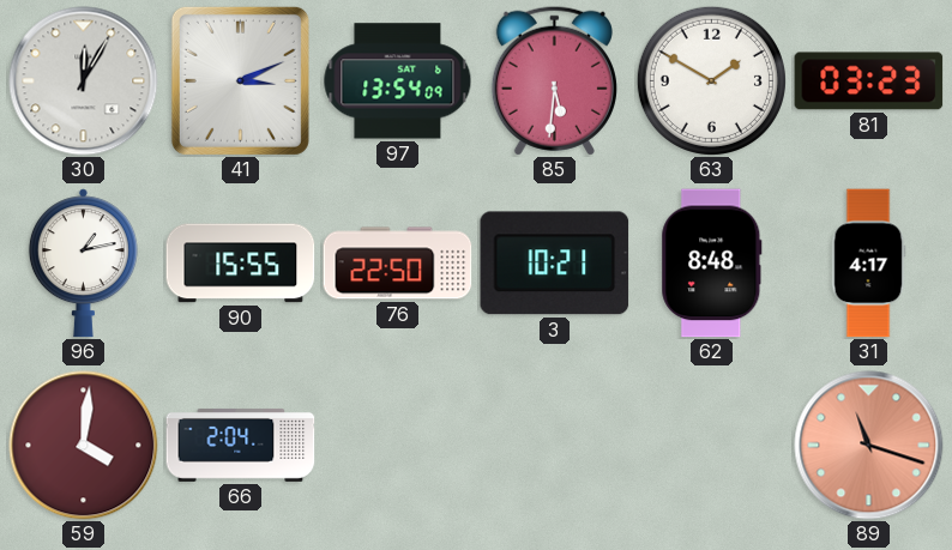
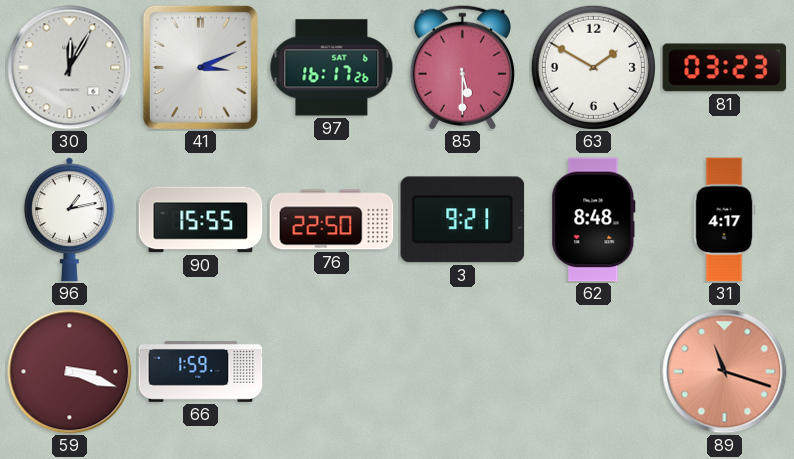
97: 13:54 -> 16:17
85: 5:31 -> 5:30
3: 10:21 -> 9:21
59: 4:01 -> 3:18
66: 2:04 -> 1:59
